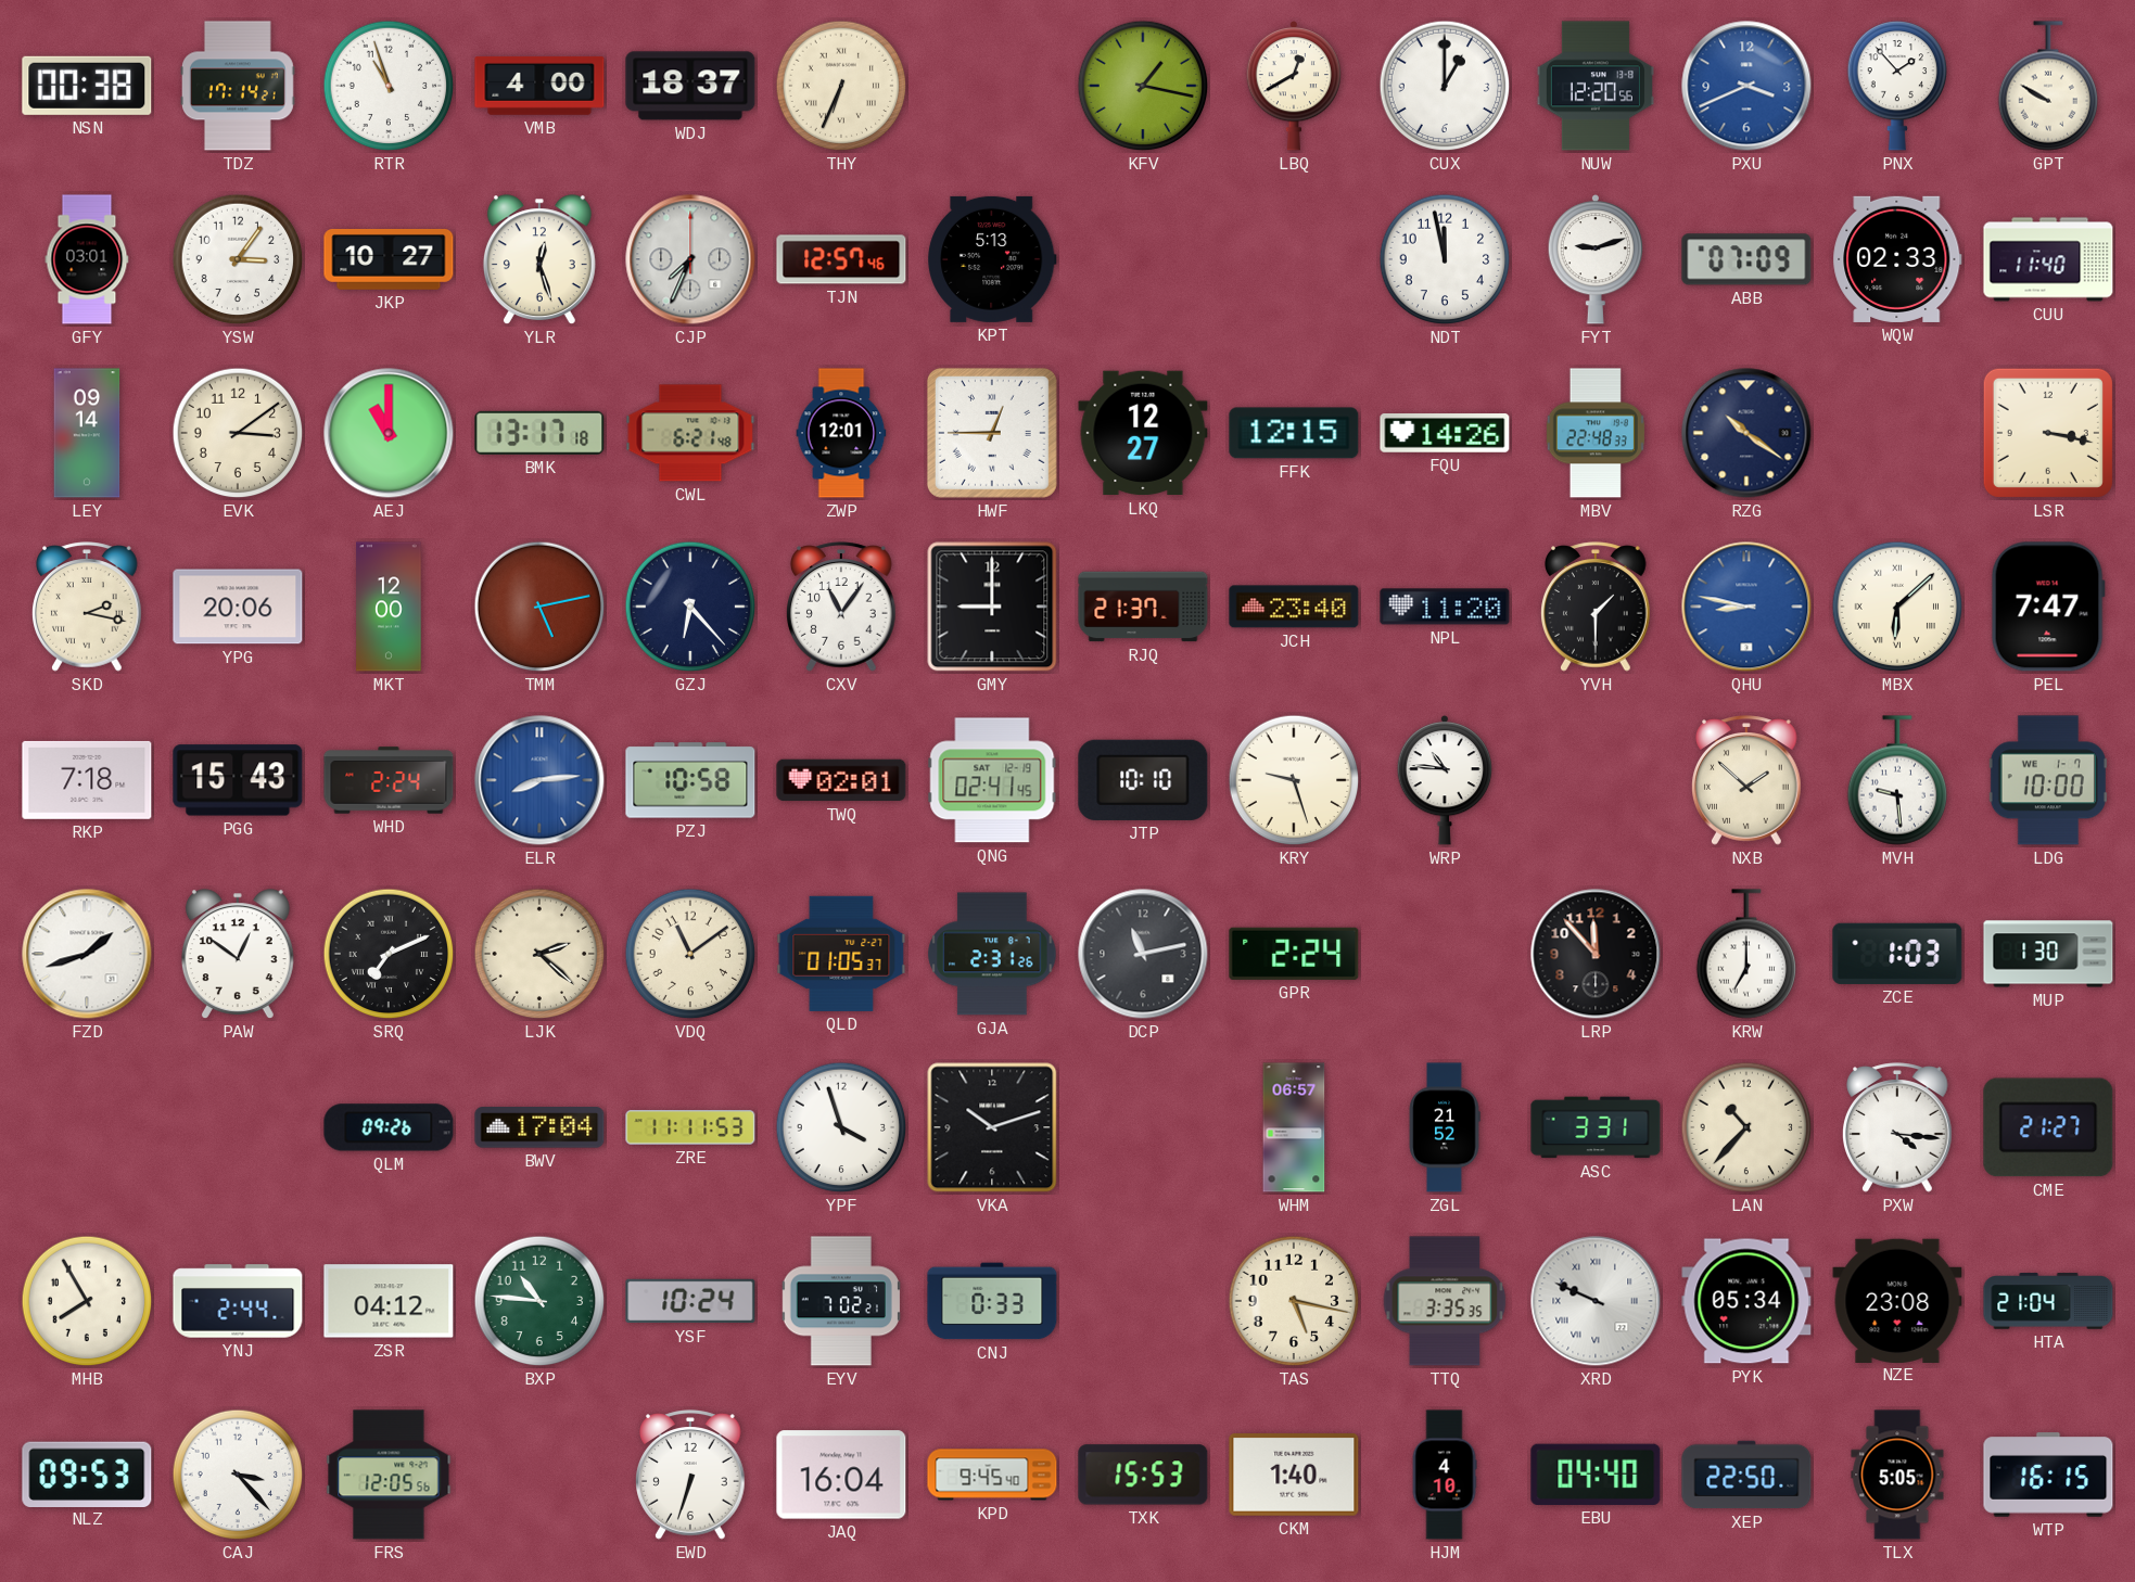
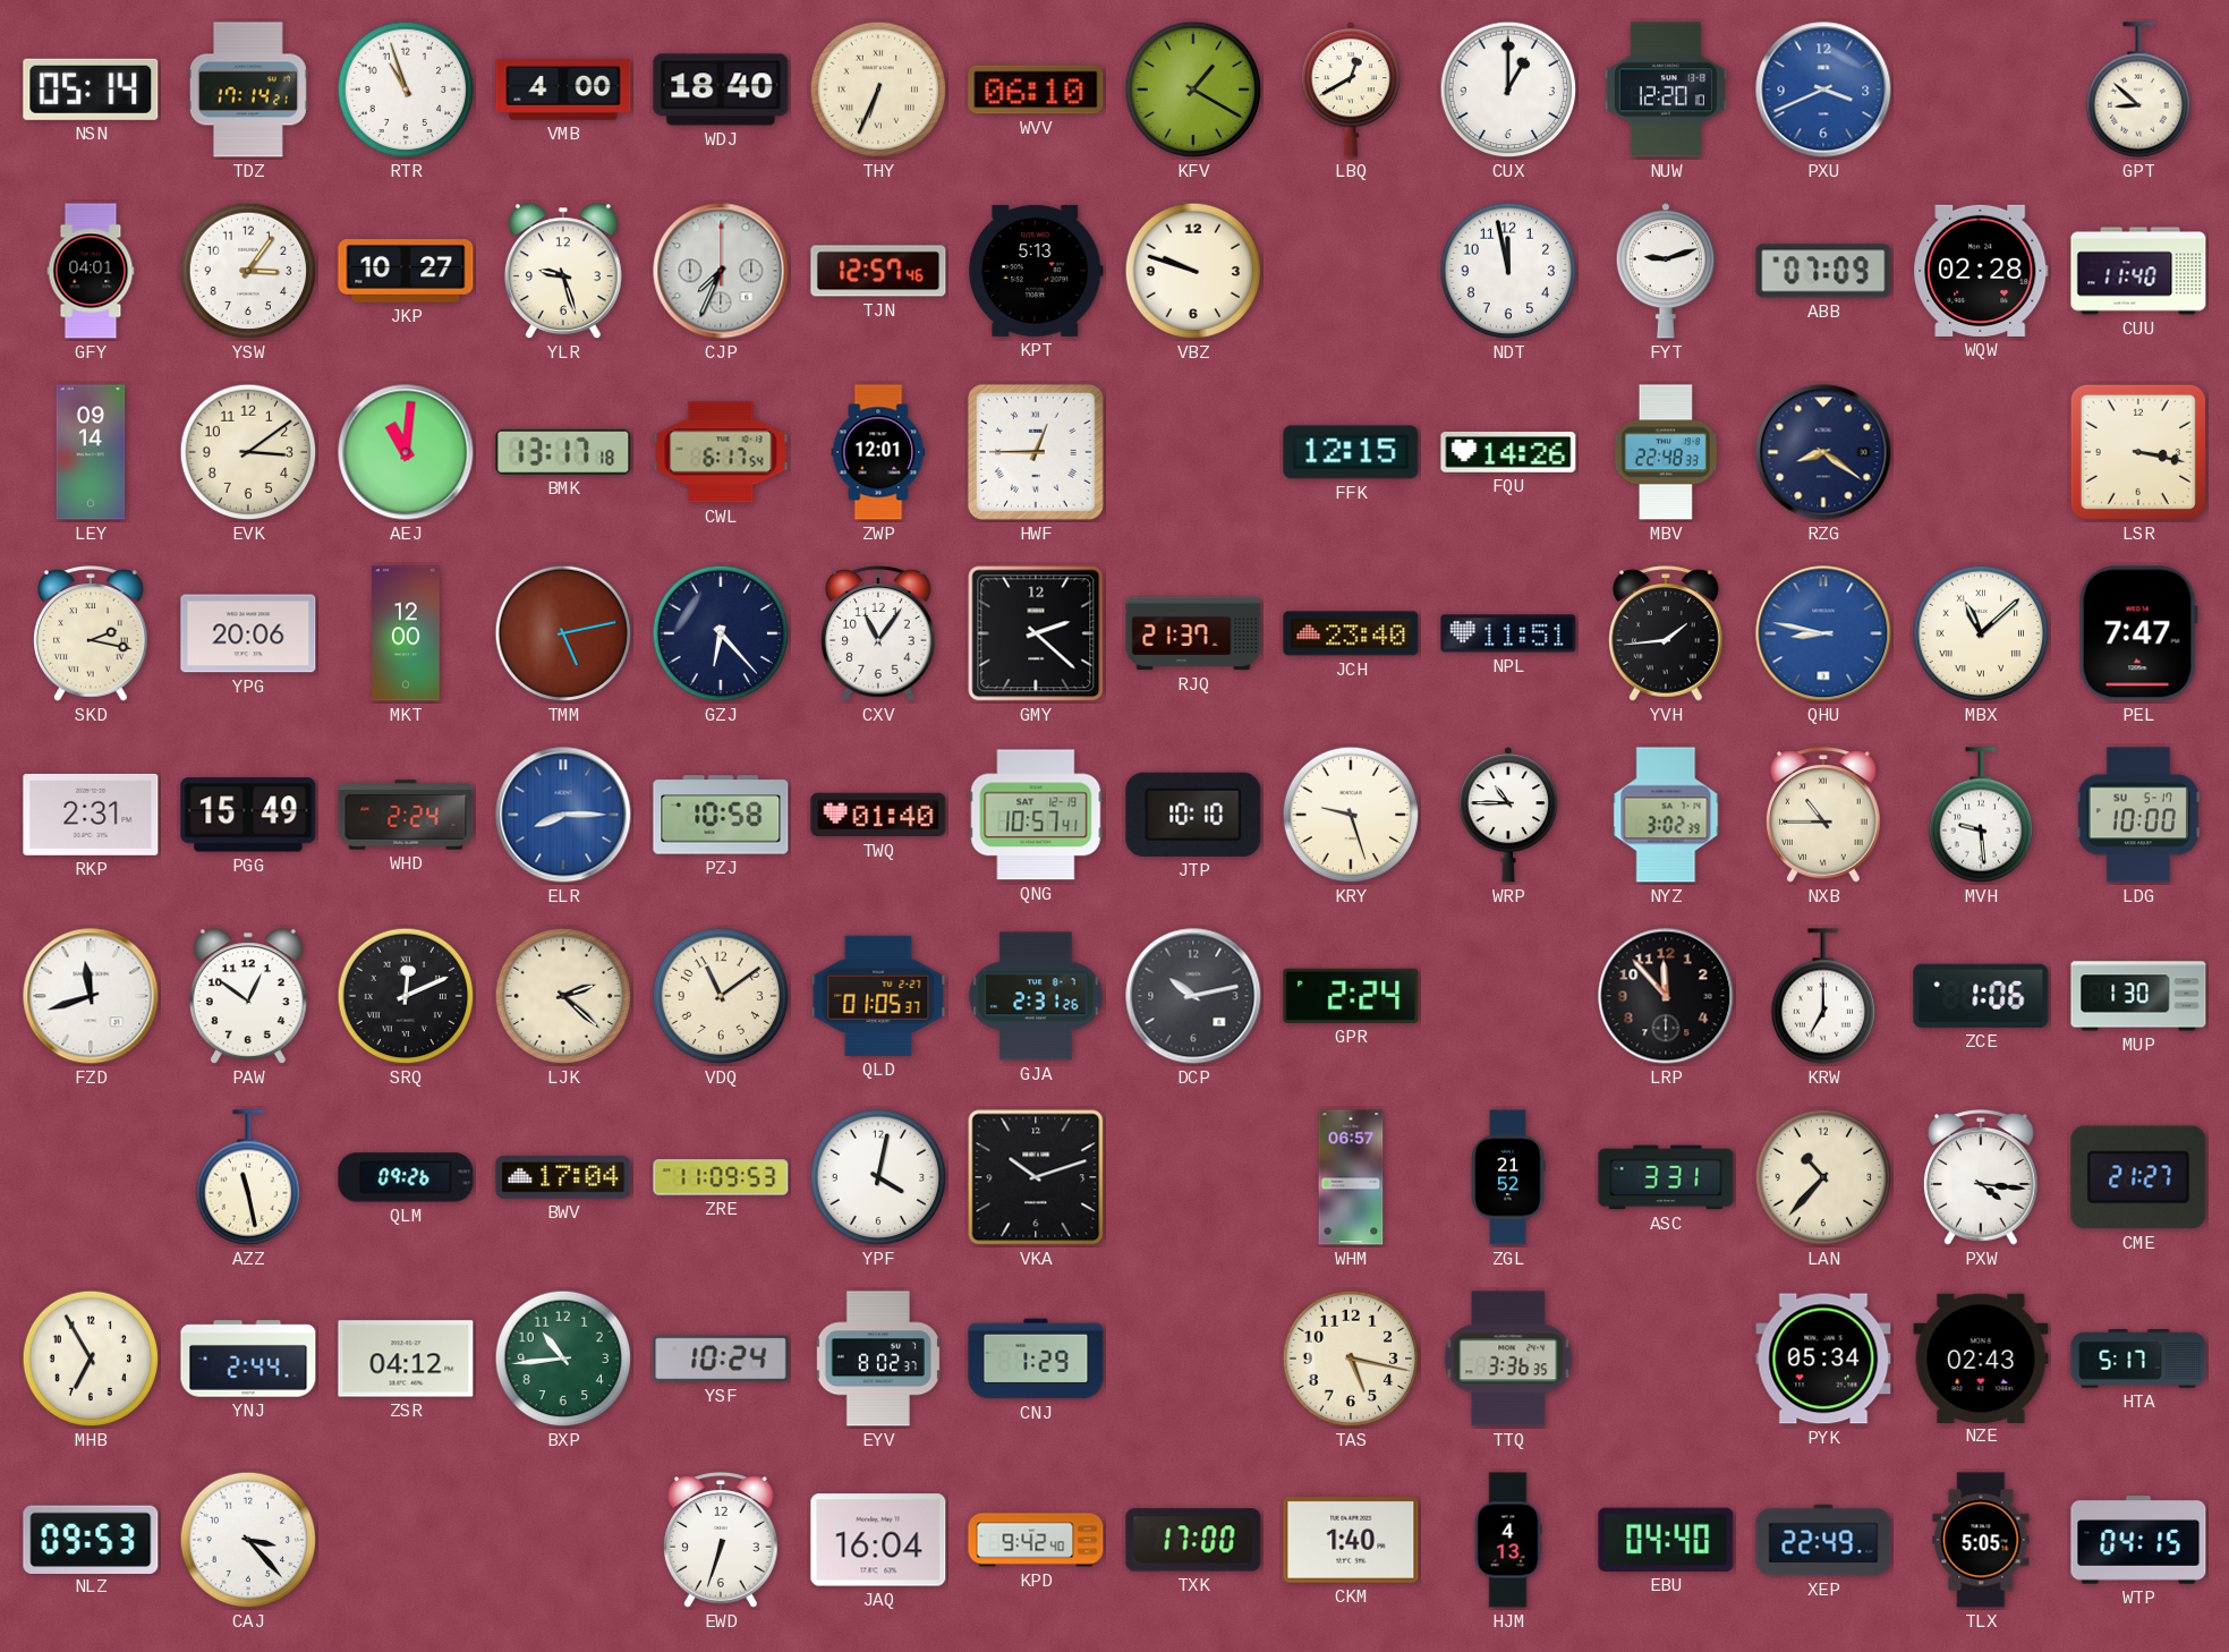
NSN: 00:38 -> 05:14
WDJ: 18:37 -> 18:40
WVV: none -> 06:10
KFV: 1:17 -> 1:20
NUW: 12:20:56 -> 12:20:10
PNX: 1:53 -> none
GPT: 9:50 -> 8:52
GFY: 03:01 -> 04:01
YLR: 12:27 -> 9:27
VBZ: none -> 9:48
WQW: 02:33 -> 02:28
AEJ: 11:00 -> 11:01
CWL: 6:21 -> 6:17
LKQ: 12:27 -> none
RZG: 10:21 -> 8:21
GMY: 9:00 -> 2:22
NPL: 11:20 -> 11:51
YVH: 1:30 -> 1:44
MBX: 6:08 -> 11:08
RKP: 7:18 -> 2:31
PGG: 15:43 -> 15:49
ELR: 8:14 -> 8:15
TWQ: 02:01 -> 01:40
QNG: 02:41 -> 10:57
WRP: 10:46 -> 10:45
NYZ: none -> 3:02
NXB: 1:52 -> 10:45
LDG date: WE 1-7 -> SU 5-17
FZD: 1:42 -> 11:42
SRQ: 7:11 -> 12:11
DCP: 11:13 -> 10:13
ZCE: 1:03 -> 1:06
AZZ: none -> 11:28
ZRE: 11:11 -> 11:09
YPF: 3:57 -> 4:02
MHB: 7:55 -> 6:55
BXP: 10:46 -> 10:44
EYV: 7:02 -> 8:02
CNJ: 0:33 -> 1:29
TTQ: 3:35 -> 3:36
XRD: 9:49 -> none
NZE: 23:08 -> 02:43
HTA: 21:04 -> 5:17
FRS: 12:05 -> none
KPD: 9:45 -> 9:42
TXK: 15:53 -> 17:00
HJM: 4:10 -> 4:13
XEP: 22:50 -> 22:49
WTP: 16:15 -> 04:15
